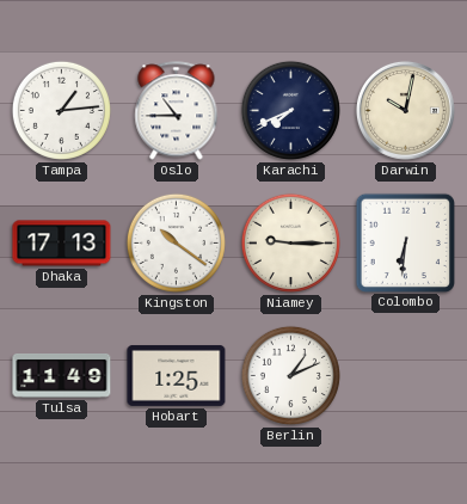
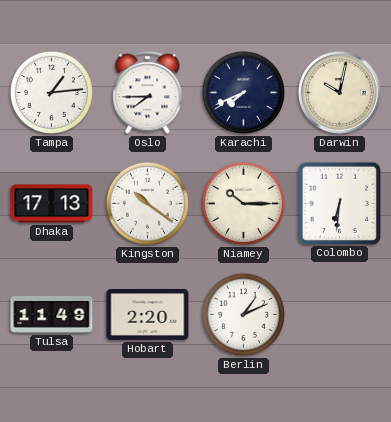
Oslo: 10:45 -> 7:45
Niamey: 9:15 -> 10:15
Hobart: 1:25 -> 2:20
